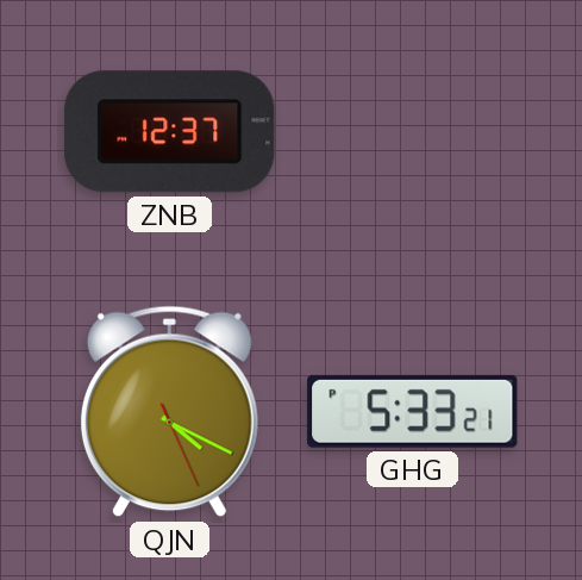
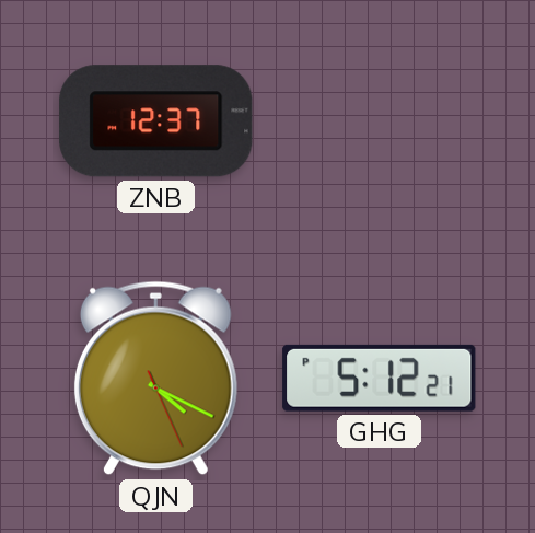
GHG: 5:33 -> 5:12
